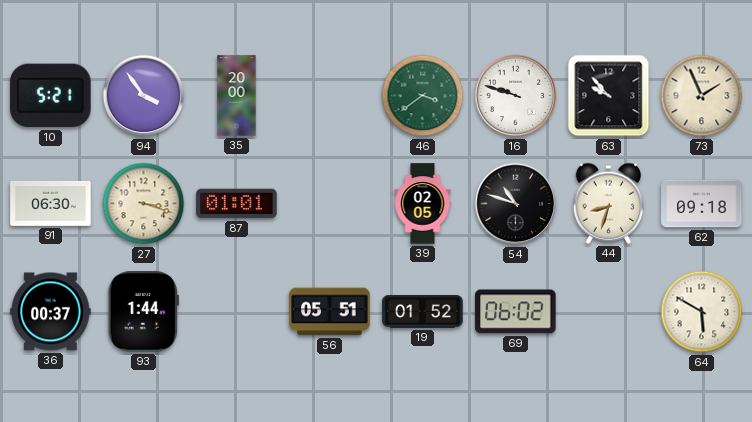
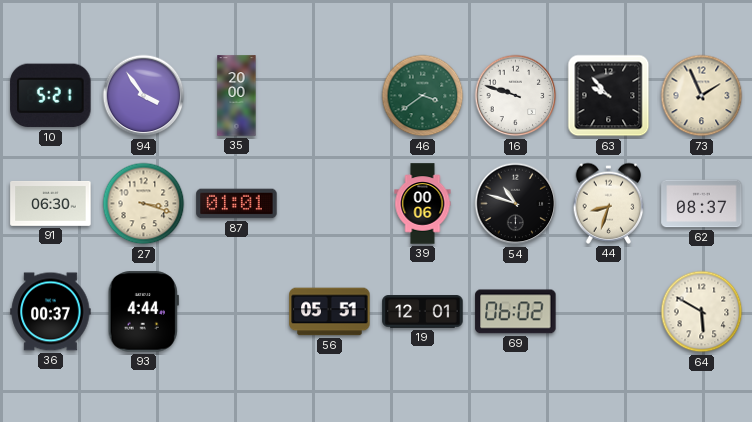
39: 02:05 -> 00:06
62: 09:18 -> 08:37
93: 1:44 -> 4:44
19: 01:52 -> 12:01
